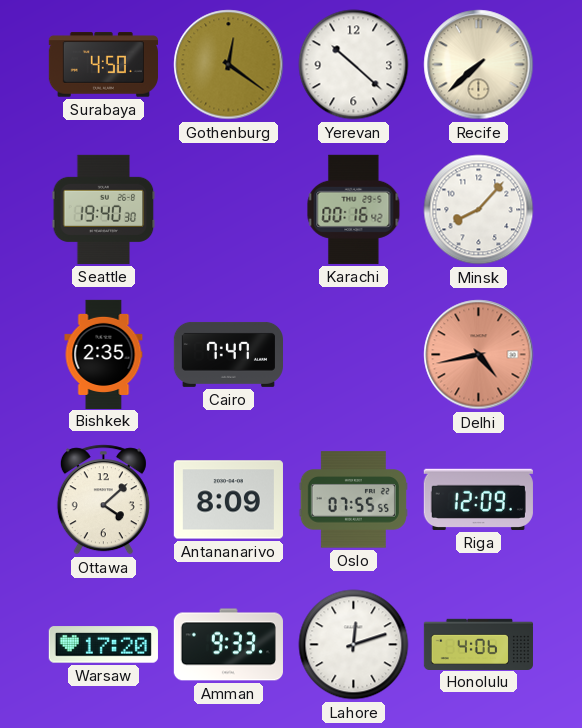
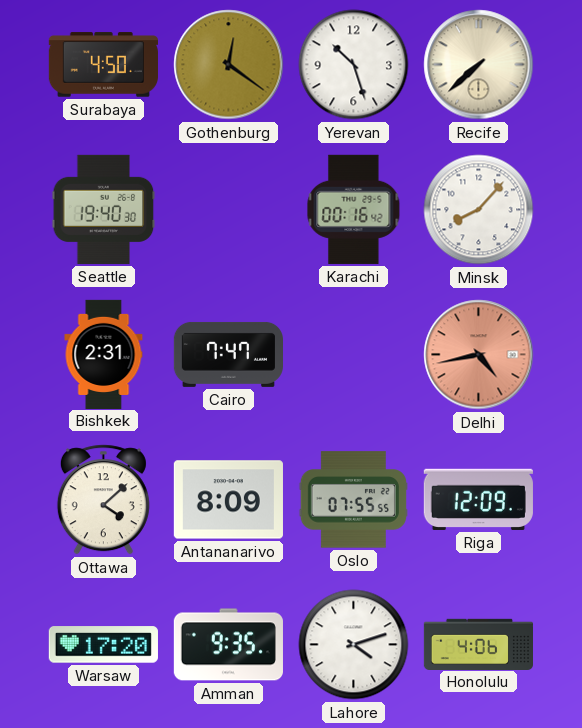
Yerevan: 10:22 -> 10:27
Bishkek: 2:35 -> 2:31
Amman: 9:33 -> 9:35
Lahore: 12:12 -> 4:12
